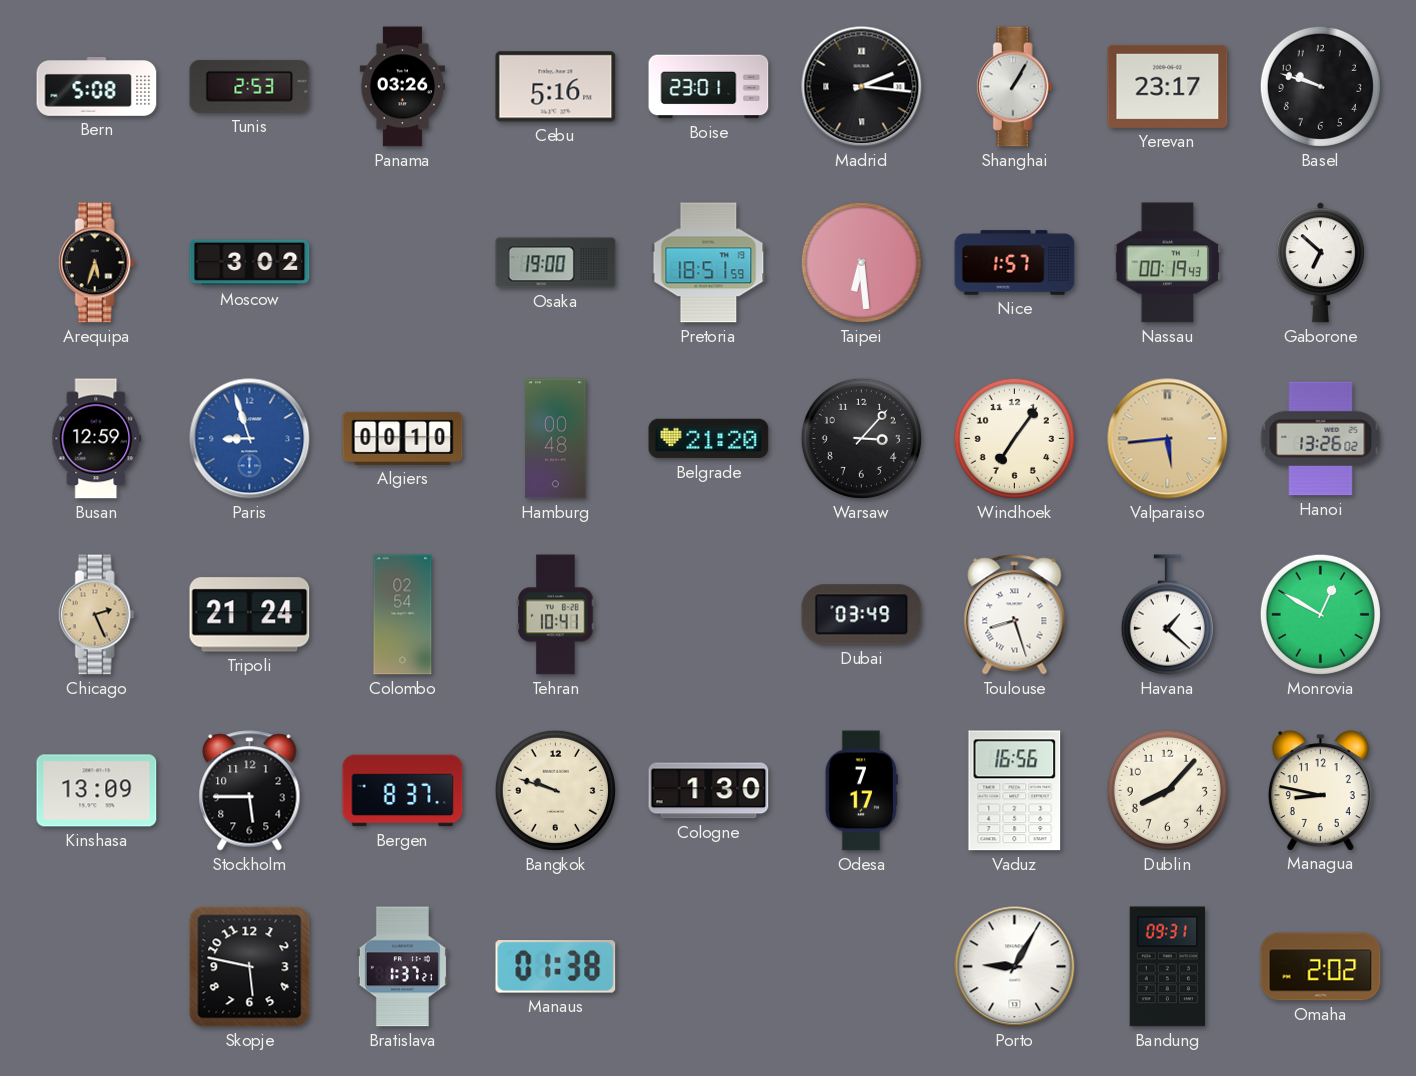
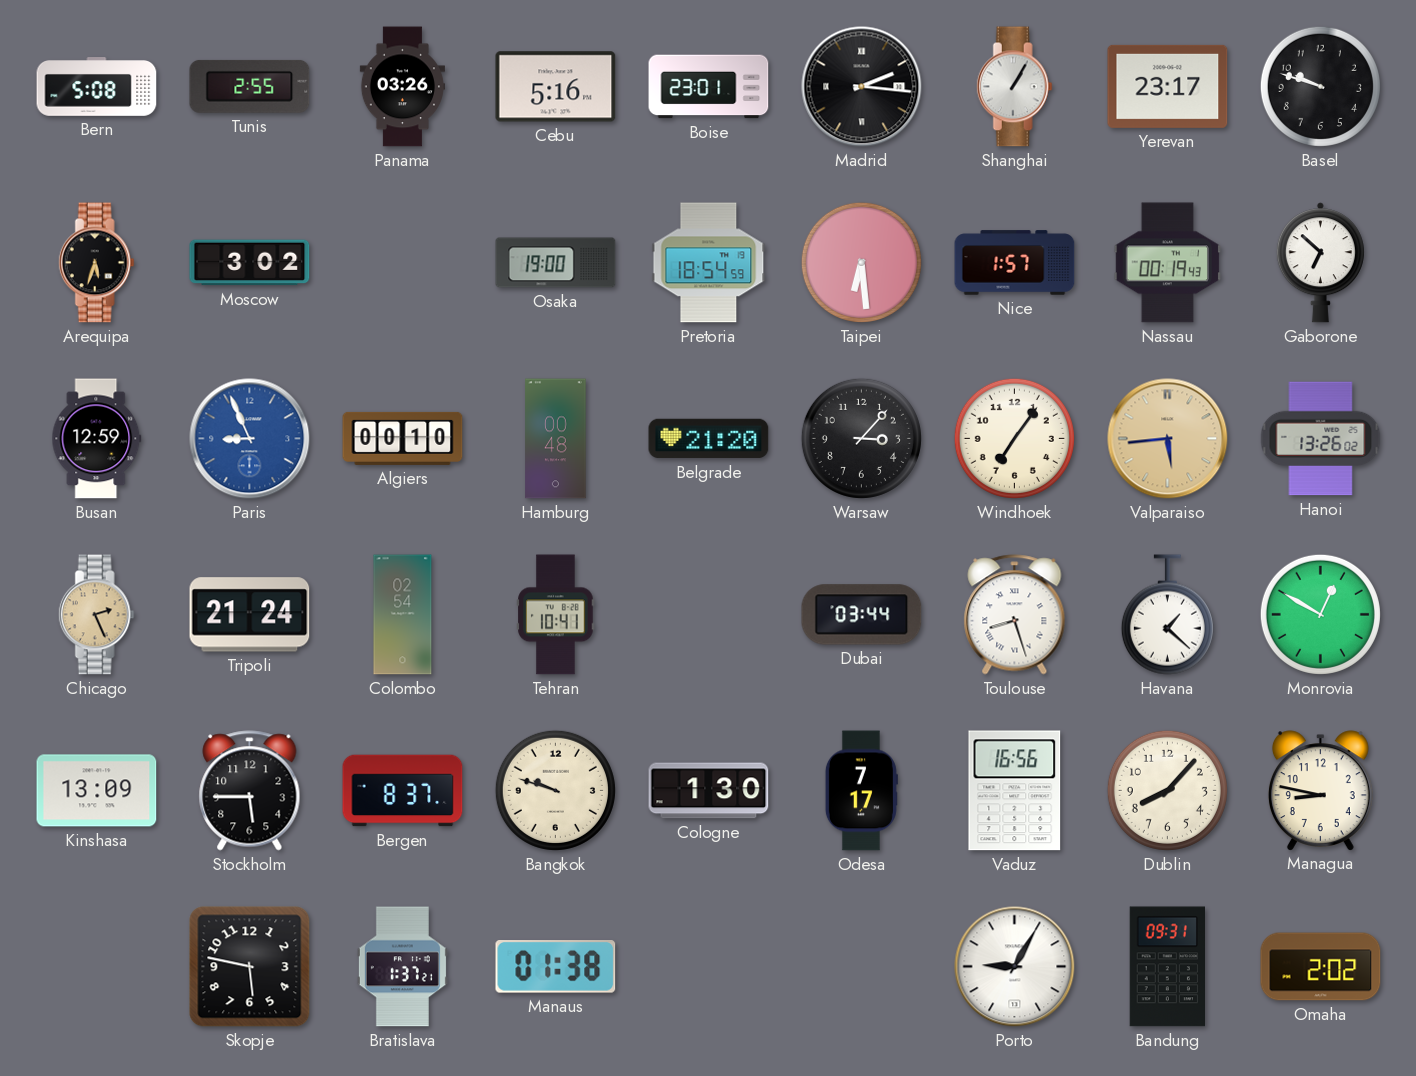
Tunis: 2:53 -> 2:55
Pretoria: 18:51 -> 18:54
Paris: 8:57 -> 8:56
Dubai: 03:49 -> 03:44
